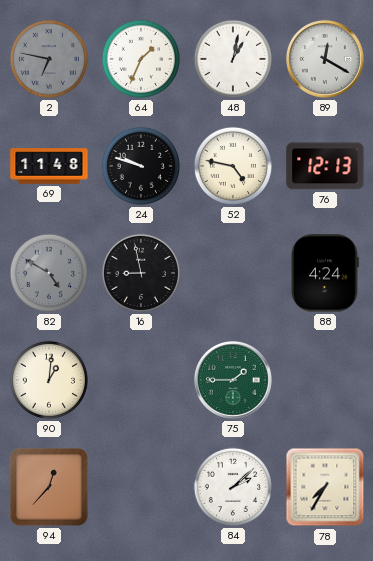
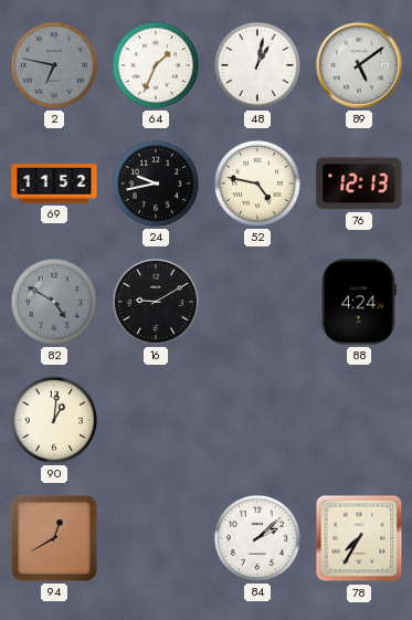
89: 12:20 -> 5:09
69: 11:48 -> 11:52
24: 9:48 -> 9:43
16: 8:58 -> 9:10
75: 1:45 -> none
94: 12:37 -> 12:40
